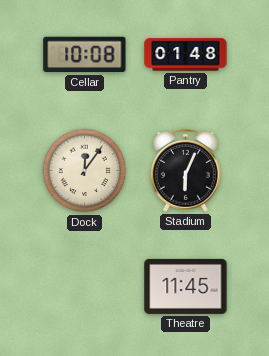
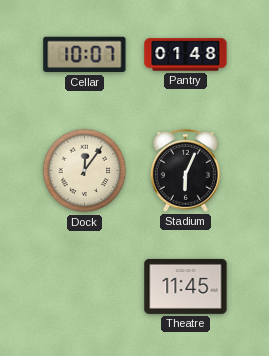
Cellar: 10:08 -> 10:07
